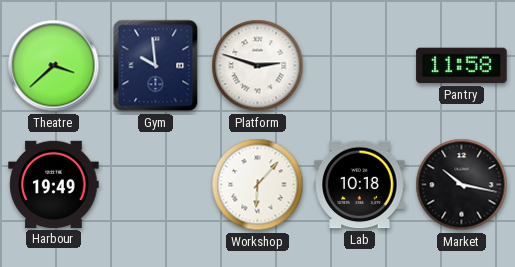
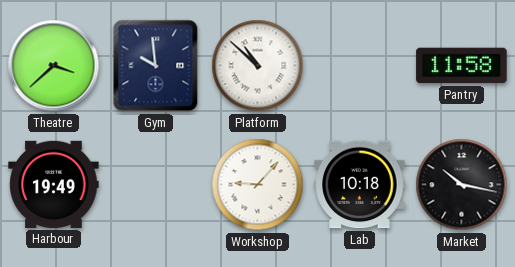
Platform: 2:48 -> 10:52
Workshop: 6:07 -> 9:07
